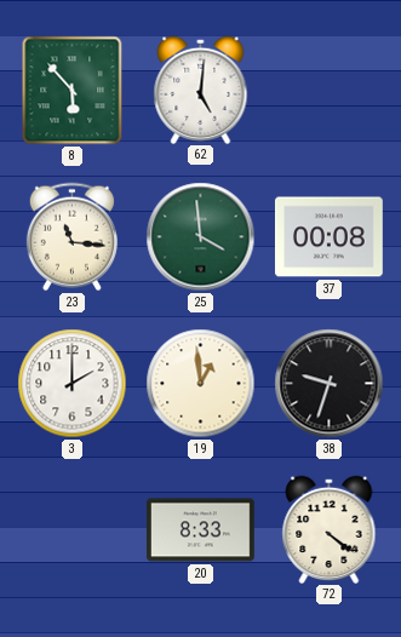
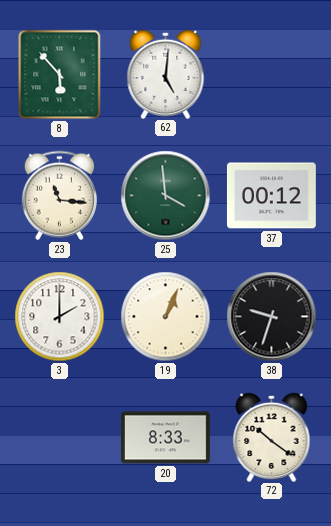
37: 00:08 -> 00:12
19: 12:59 -> 1:04
72: 4:21 -> 10:21
